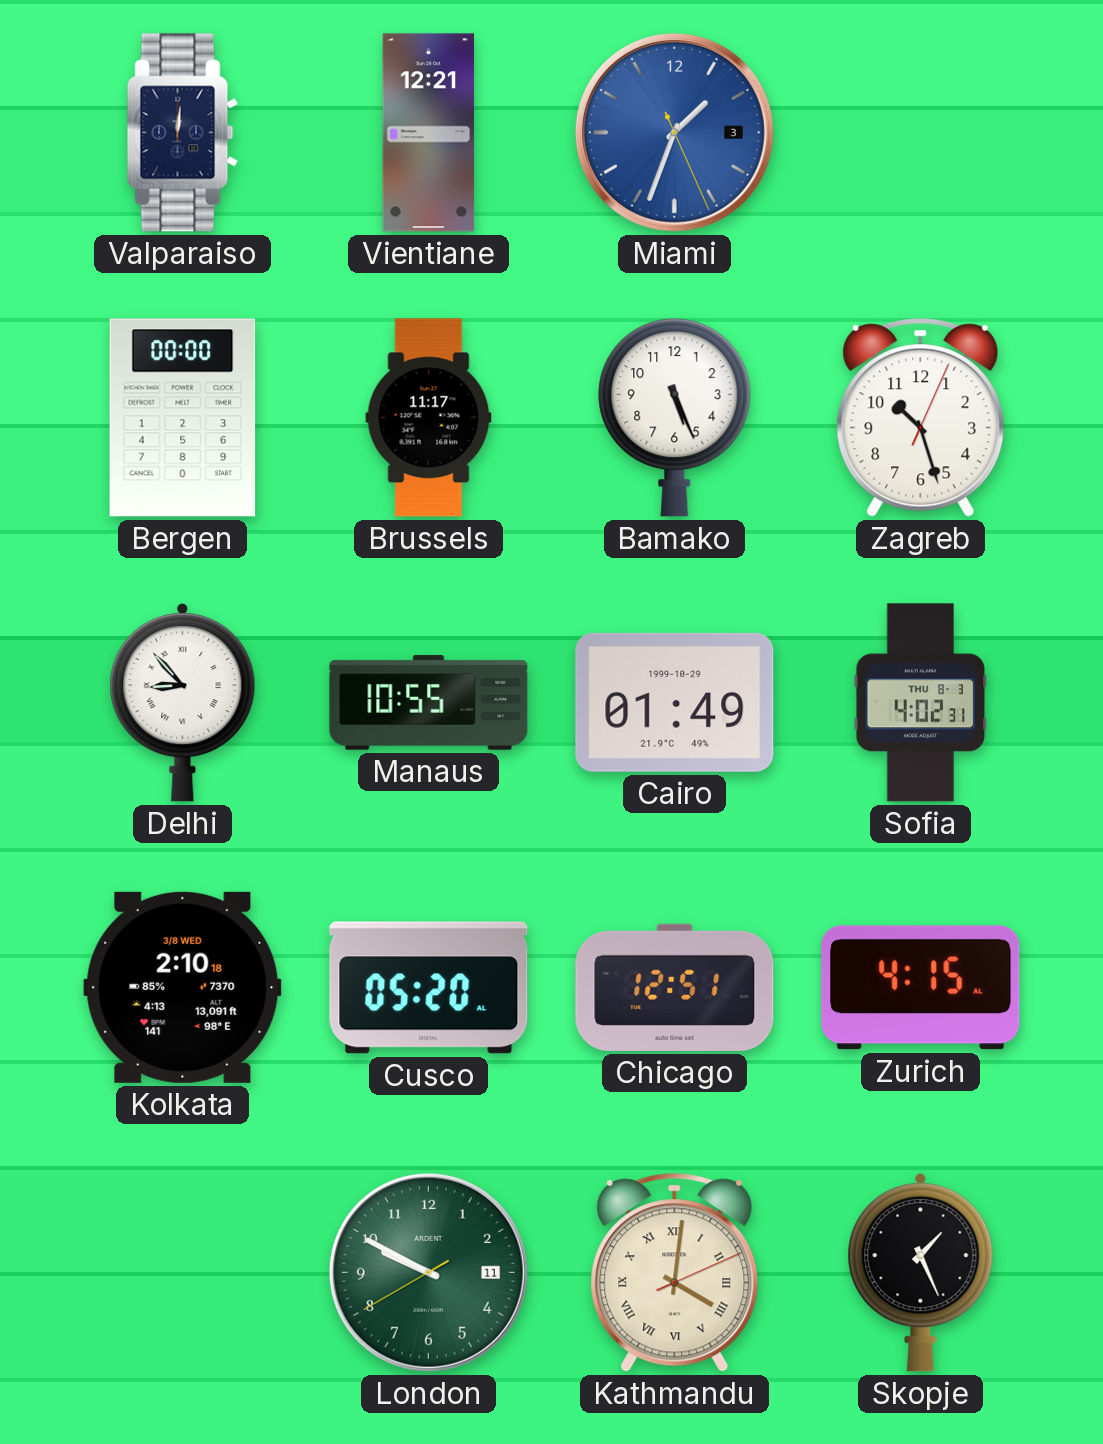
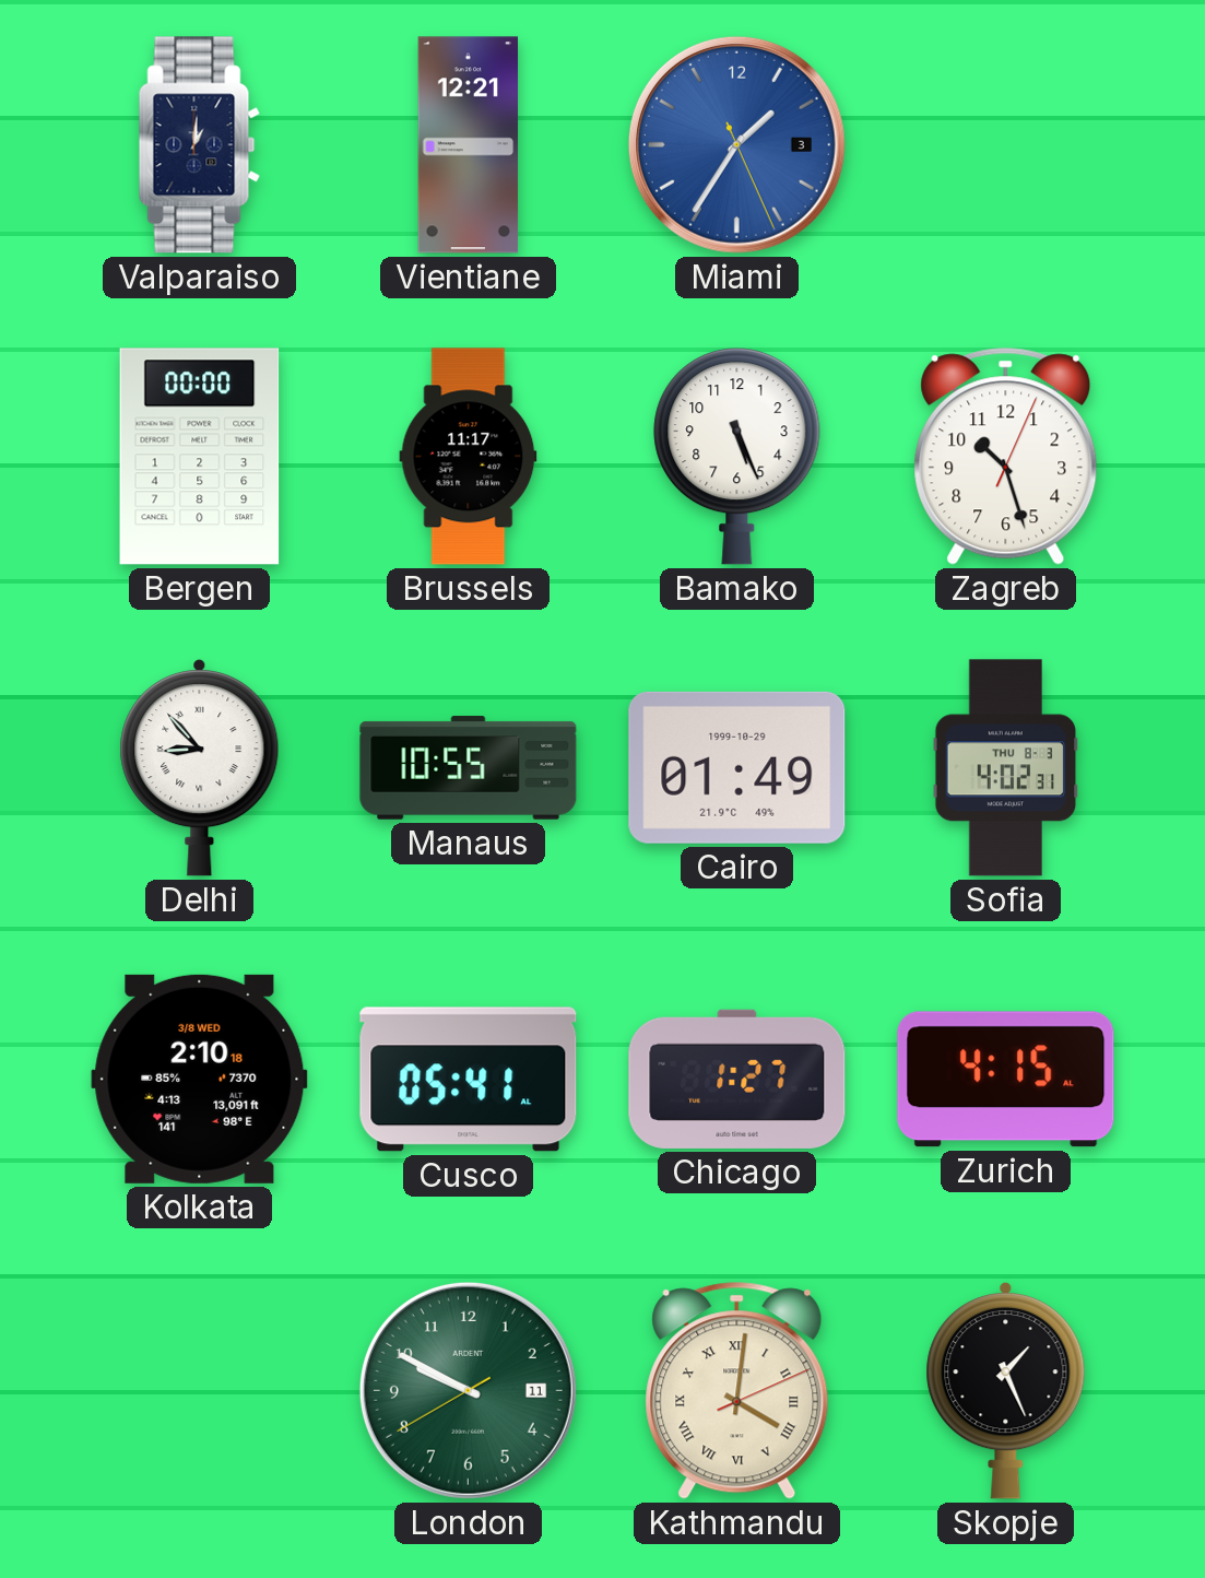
Valparaiso: 12:01 -> 1:01
Miami: 1:33 -> 1:35
Cusco: 05:20 -> 05:41
Chicago: 12:51 -> 1:27
